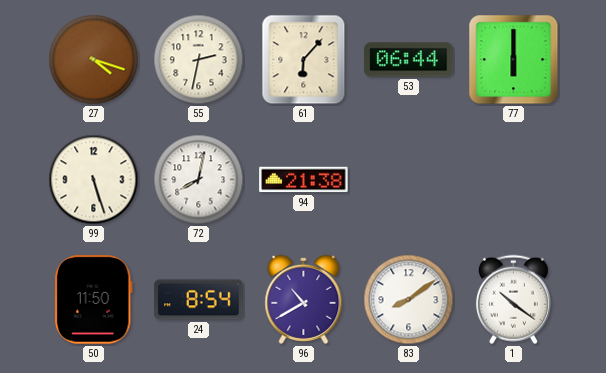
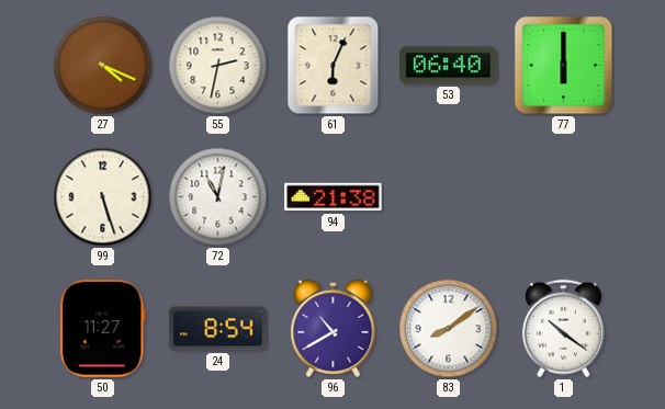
27: 4:18 -> 4:19
61: 6:07 -> 6:04
53: 06:44 -> 06:40
72: 8:02 -> 11:02
50: 11:50 -> 11:27
